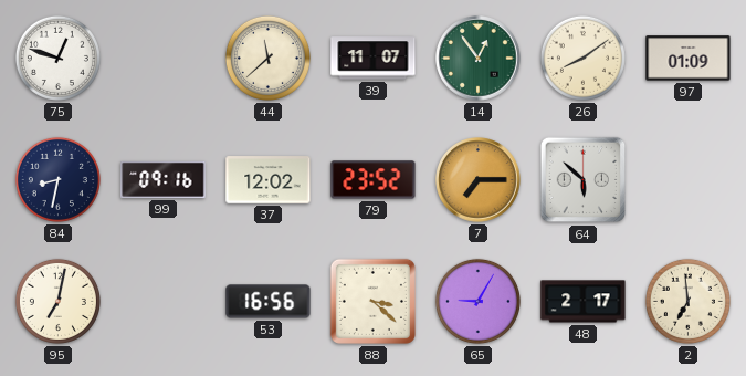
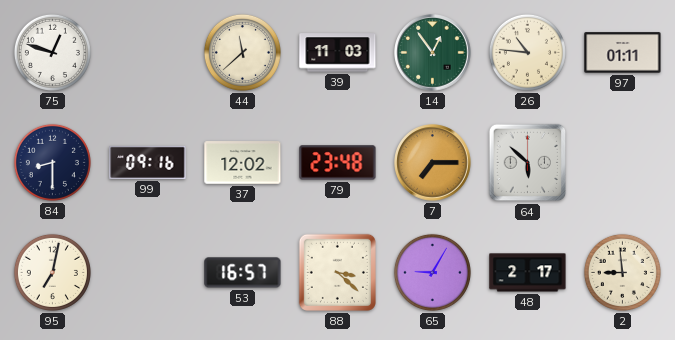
39: 11:07 -> 11:03
26: 8:09 -> 10:46
97: 01:09 -> 01:11
84: 8:32 -> 8:30
79: 23:52 -> 23:48
53: 16:56 -> 16:57
2: 6:59 -> 8:59
